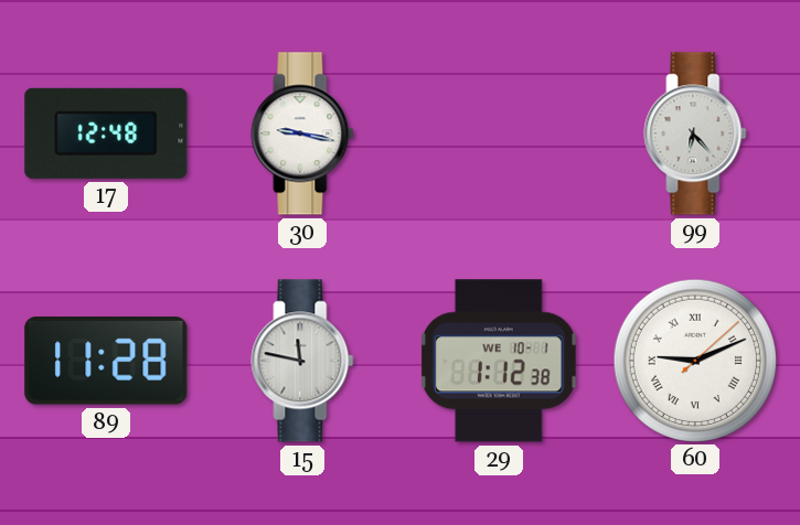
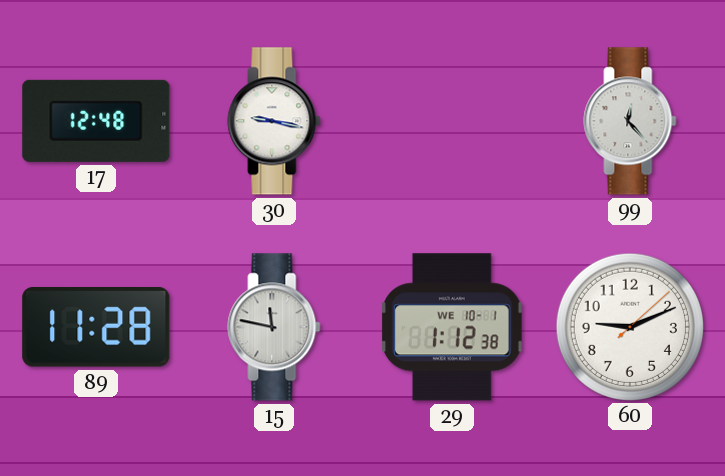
99: 6:23 -> 12:23
60 numerals: Roman -> Arabic
